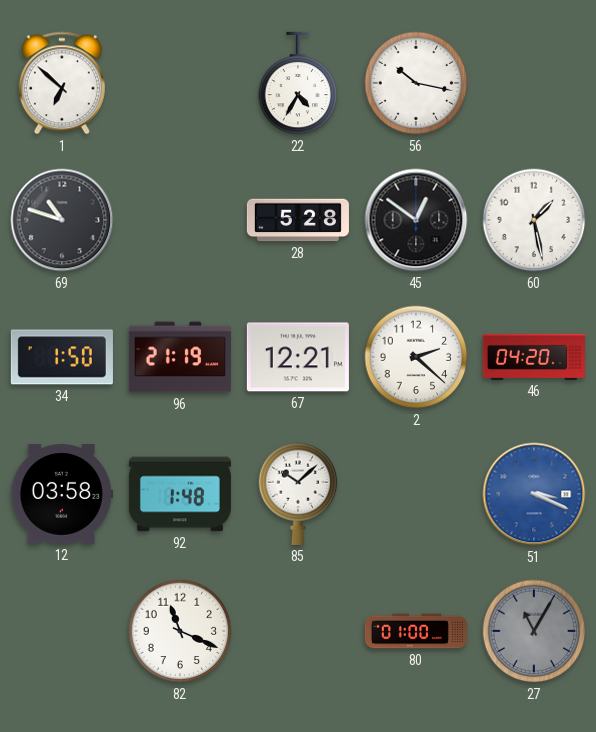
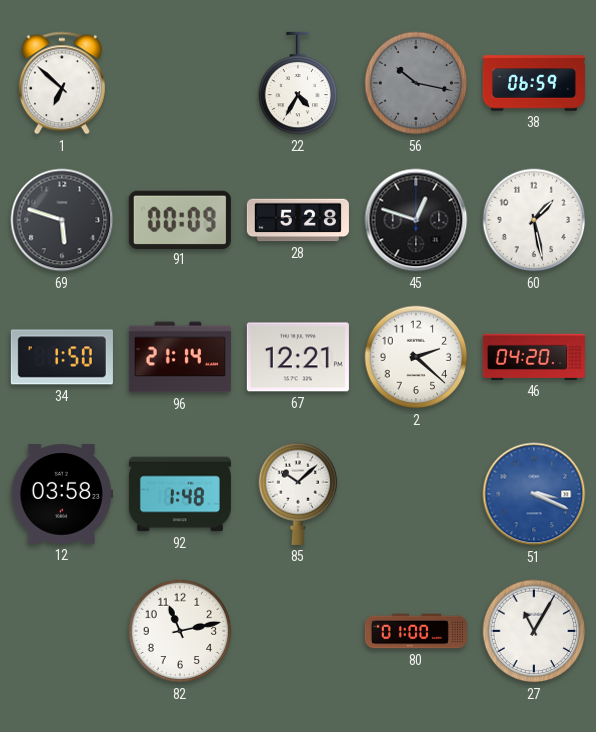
56 dial: white -> grey
38: none -> 06:59
69: 10:48 -> 5:48
91: none -> 00:09
45: 12:51 -> 12:48
96: 21:19 -> 21:14
82: 11:19 -> 11:13
27 dial: grey -> white
